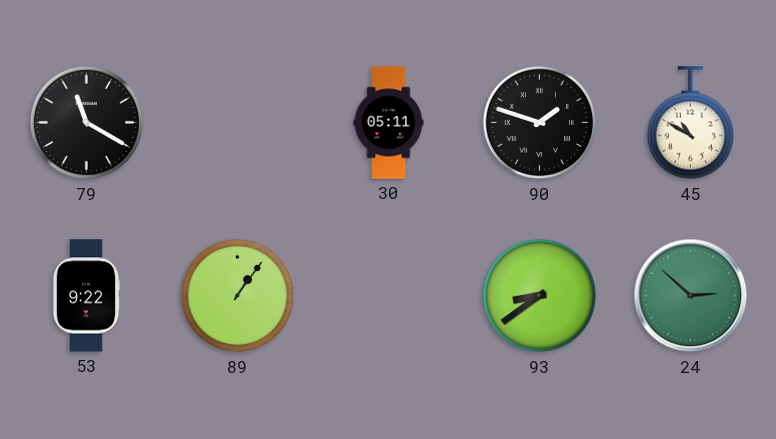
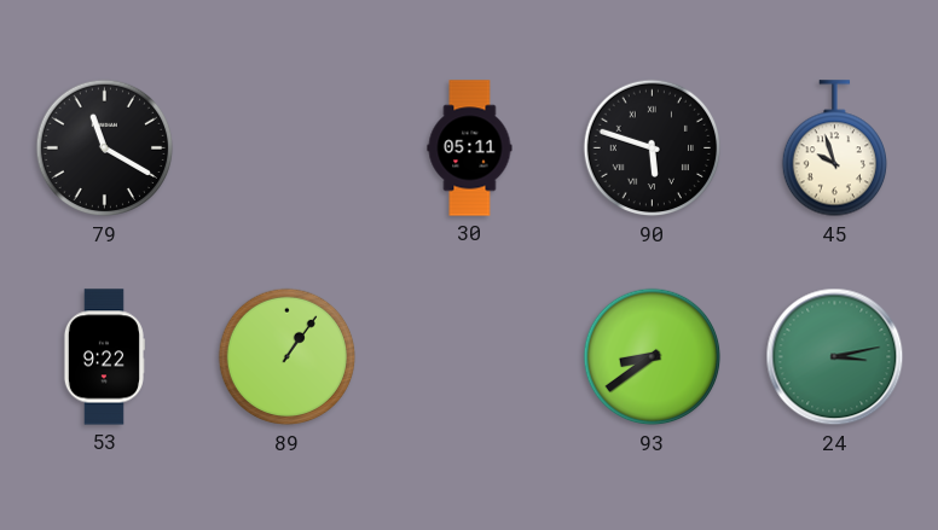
90: 1:48 -> 5:48
45: 10:50 -> 9:57
24: 2:52 -> 3:13
